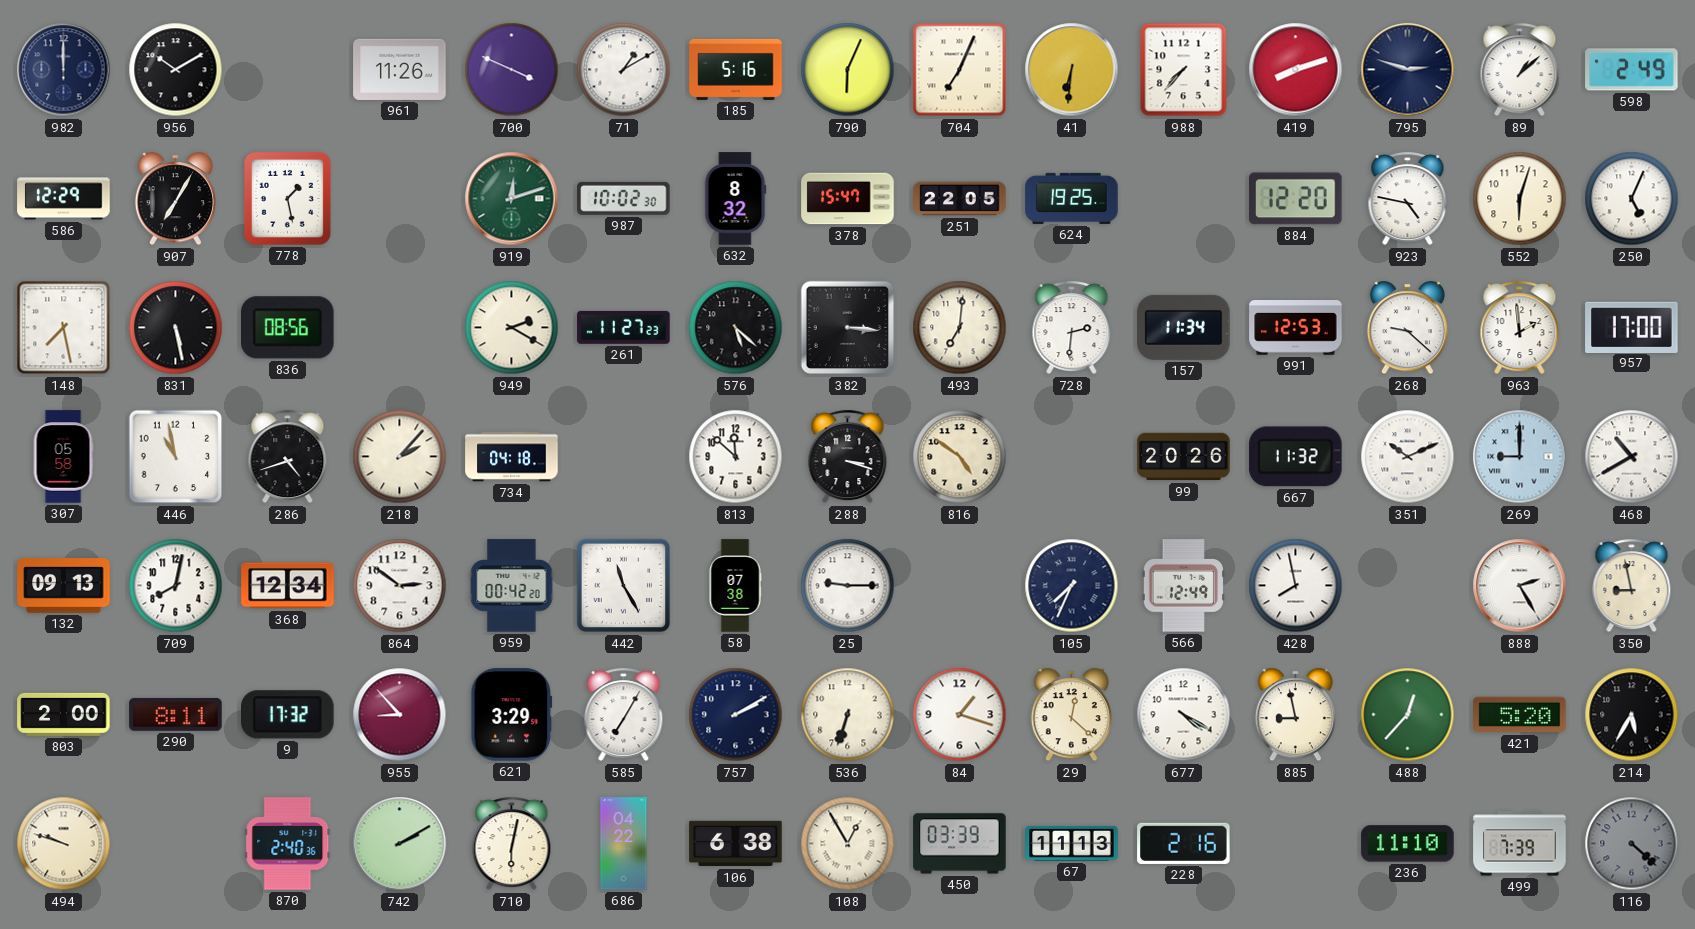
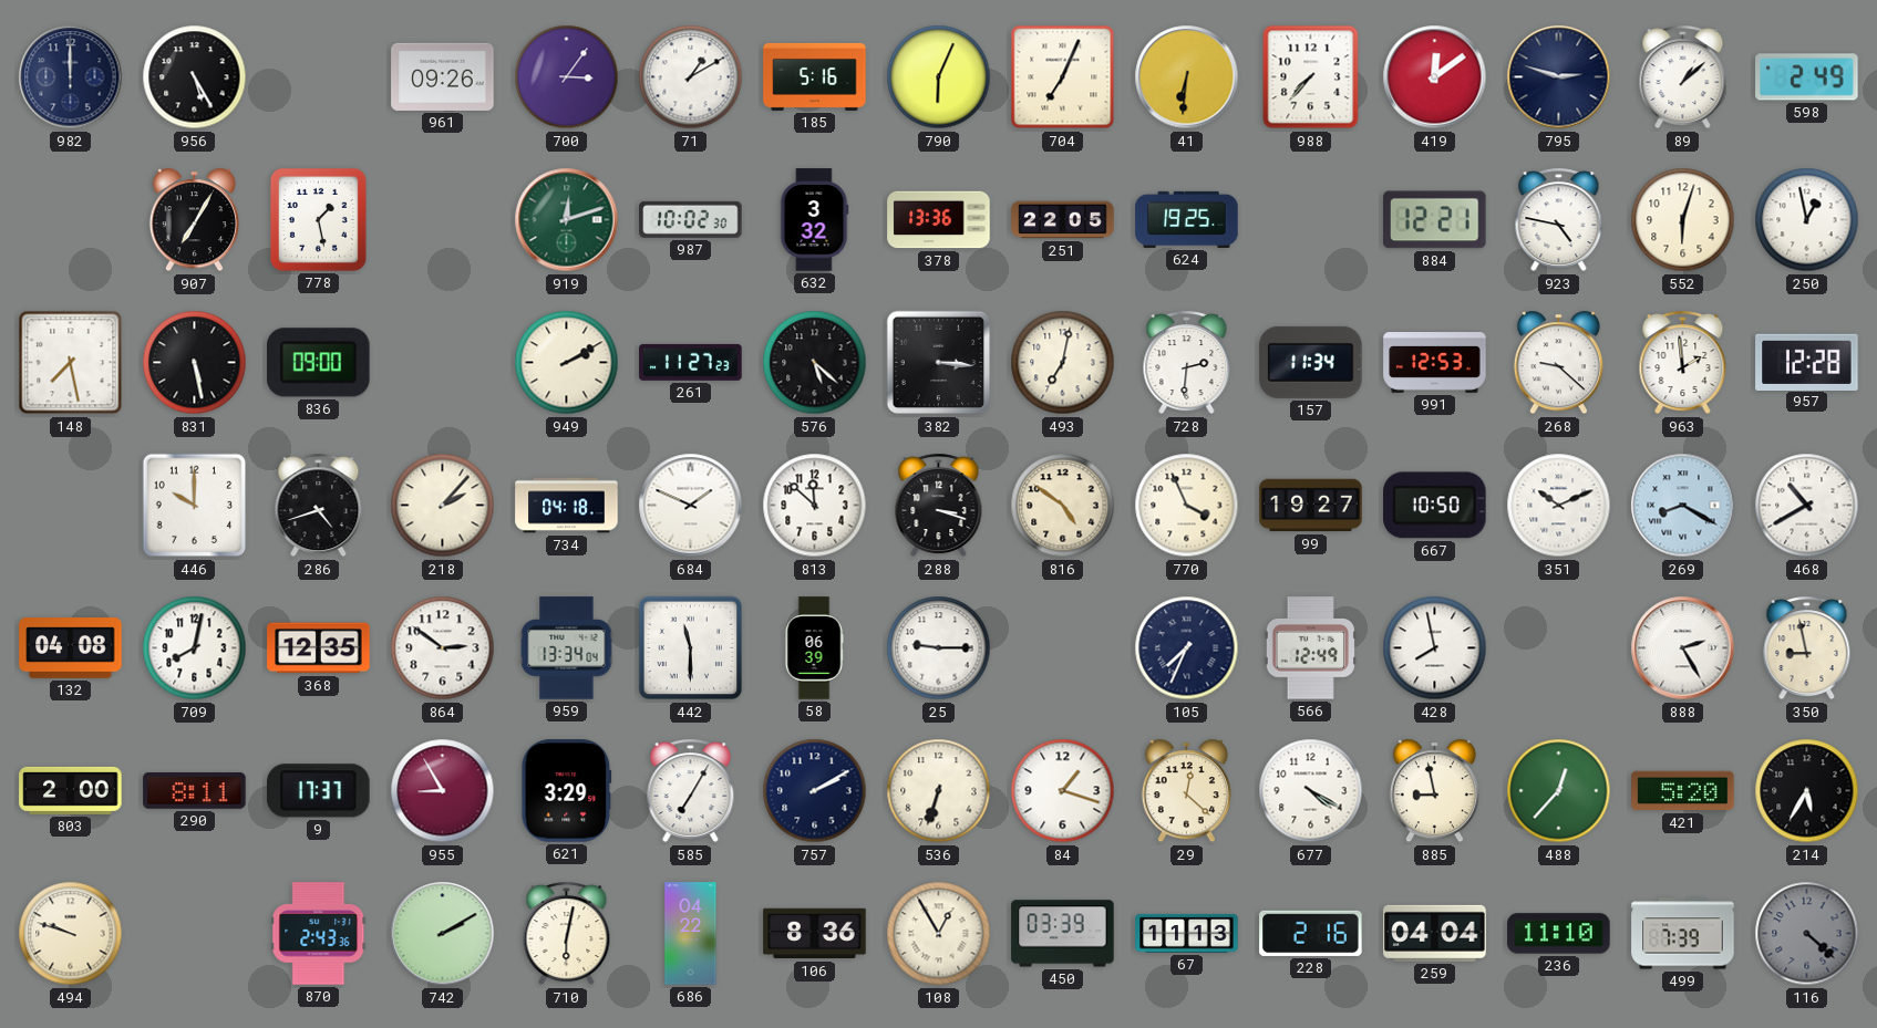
956: 10:10 -> 5:25
961: 11:26 -> 09:26
700: 3:49 -> 3:06
419: 8:12 -> 12:09
586: 12:29 -> none
632: 8:32 -> 3:32
378: 15:47 -> 13:36
884: 12:20 -> 12:21
250: 5:04 -> 12:58
836: 08:56 -> 09:00
949: 2:20 -> 2:10
493: 7:01 -> 7:02
957: 17:00 -> 12:28
307: 05:58 -> none
446: 10:58 -> 10:00
684: none -> 1:49
770: none -> 3:56
99: 20:26 -> 19:27
667: 11:32 -> 10:50
269: 9:00 -> 8:20
132: 09:13 -> 04:08
368: 12:34 -> 12:35
959: 00:42 -> 13:34
442: 11:25 -> 11:30
58: 07:38 -> 06:39
9: 17:32 -> 17:37
955: 8:53 -> 8:55
870: 2:40 -> 2:43
106: 6:38 -> 8:36
259: none -> 04:04
